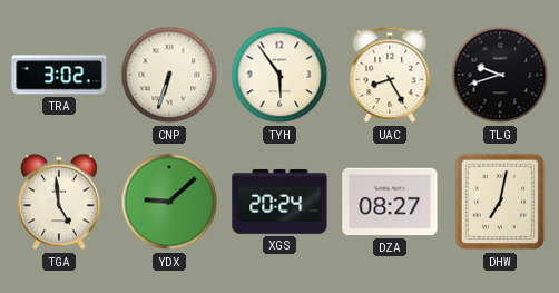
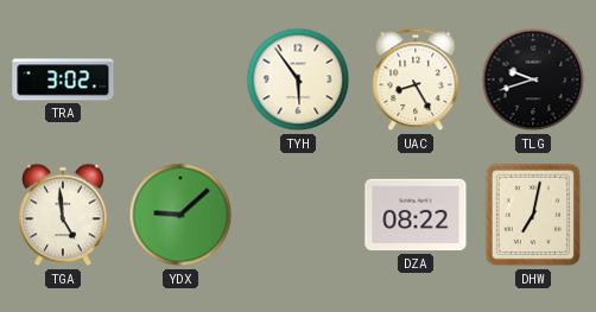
CNP: 6:33 -> none
XGS: 20:24 -> none
DZA: 08:27 -> 08:22
